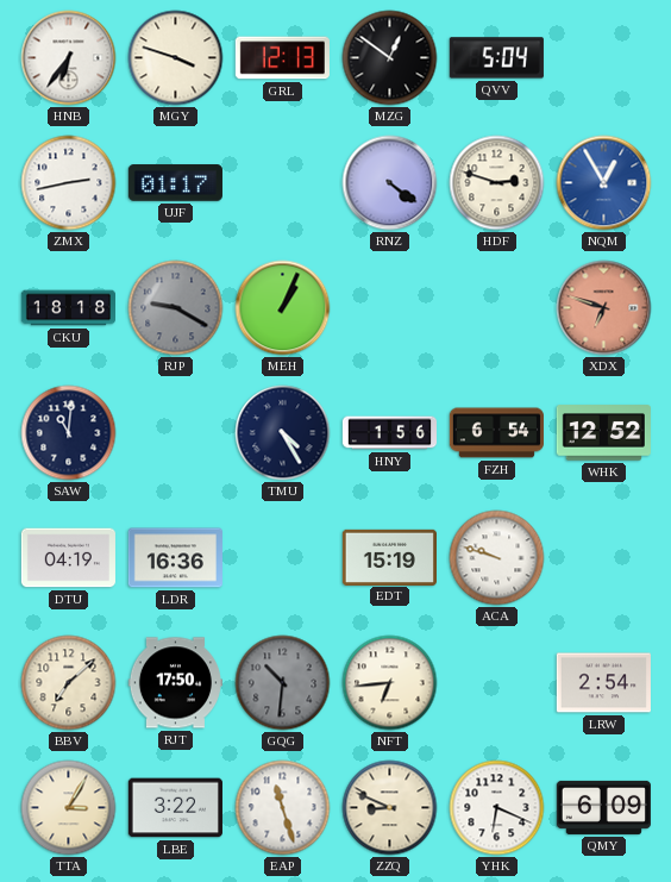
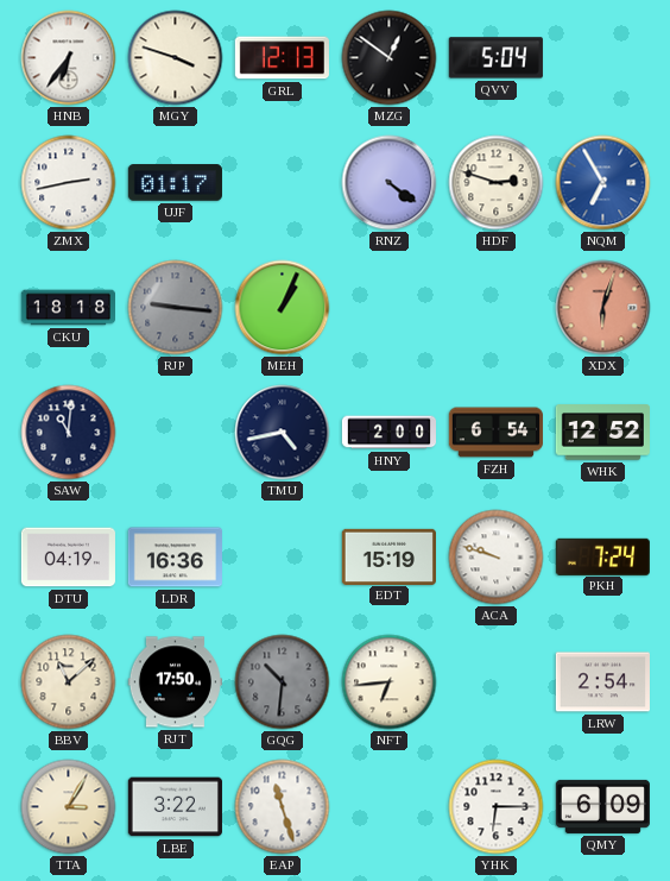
NQM: 12:55 -> 6:55
RJP: 9:20 -> 9:16
XDX: 6:48 -> 6:03
TMU: 4:25 -> 4:43
HNY: 1:56 -> 2:00
PKH: none -> 7:24
BBV: 7:08 -> 11:08
ZZQ: 8:49 -> none
YHK: 6:19 -> 6:15
